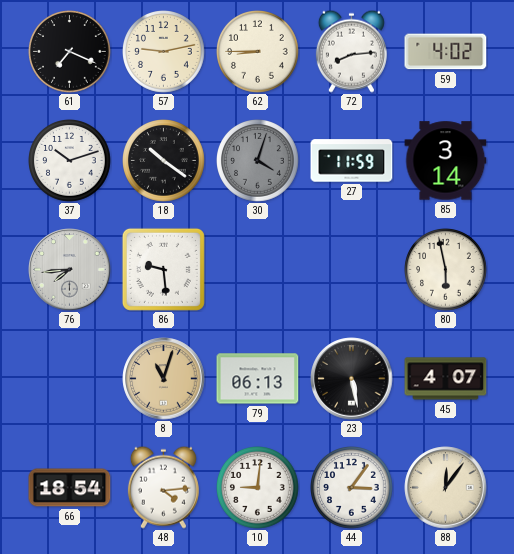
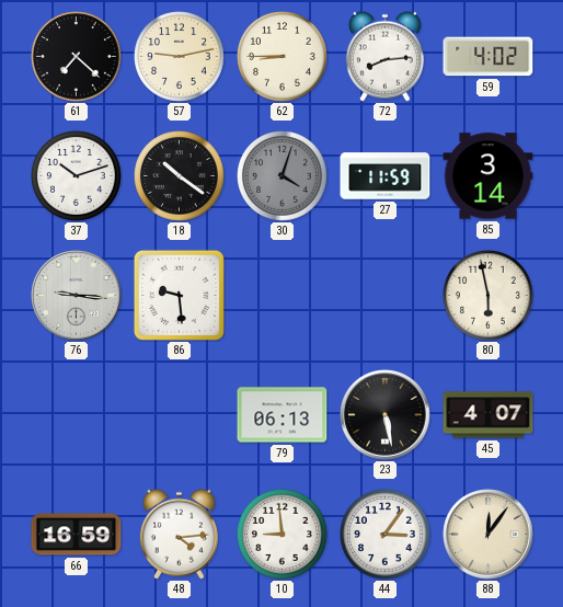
61: 7:19 -> 7:22
76: 7:44 -> 9:16
8: 11:03 -> none
66: 18:54 -> 16:59
10: 9:01 -> 8:59
